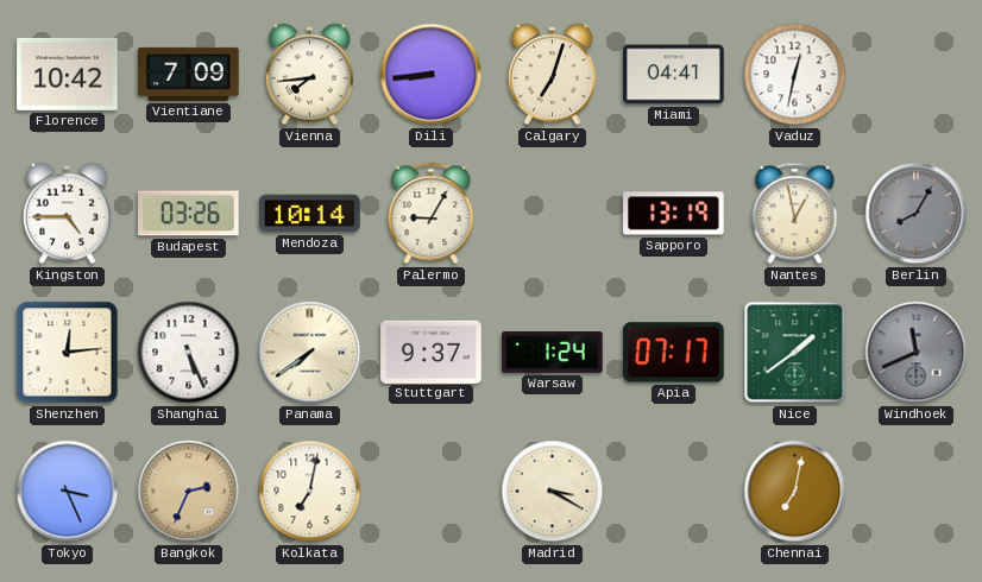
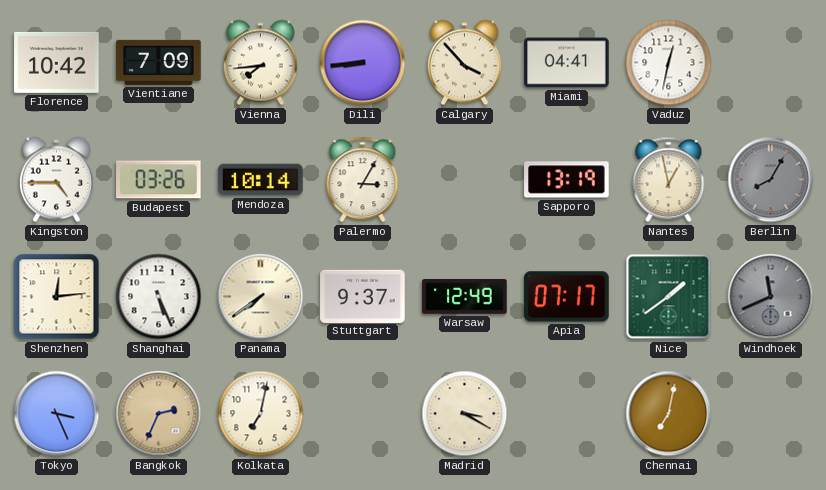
Calgary: 7:03 -> 3:53
Palermo: 9:05 -> 3:05
Warsaw: 1:24 -> 12:49
